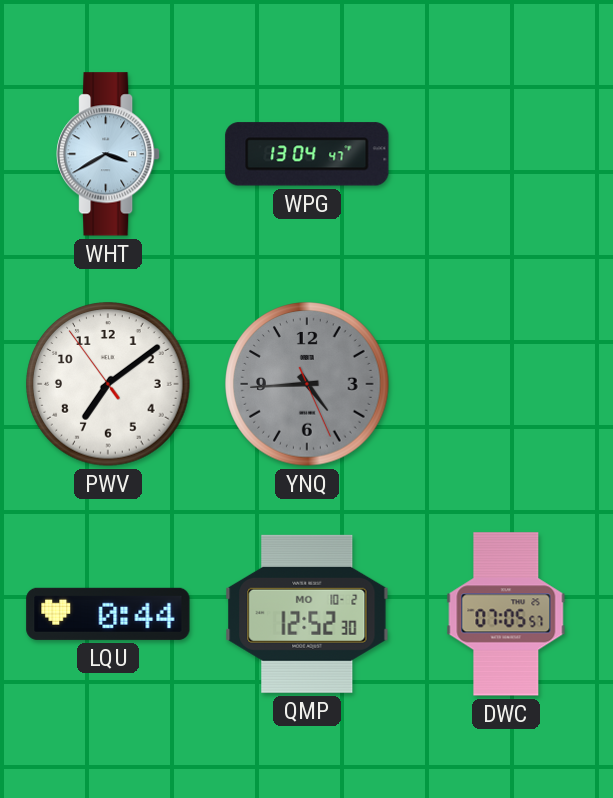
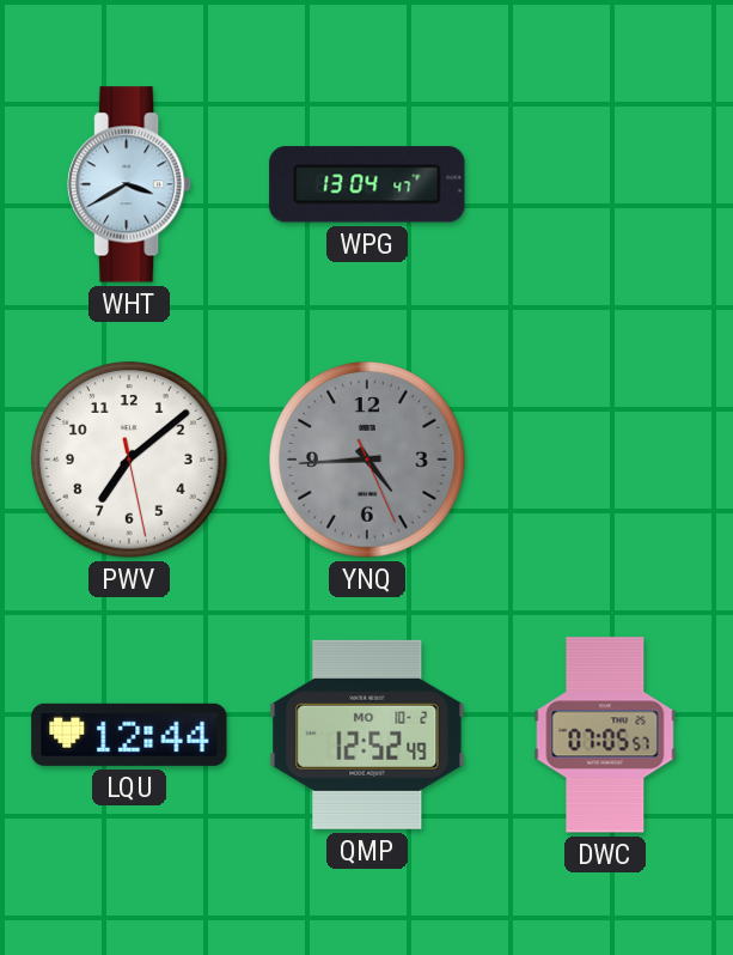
PWV: 7:08:54 -> 7:08:28
LQU: 0:44 -> 12:44
QMP: 12:52:30 -> 12:52:49
